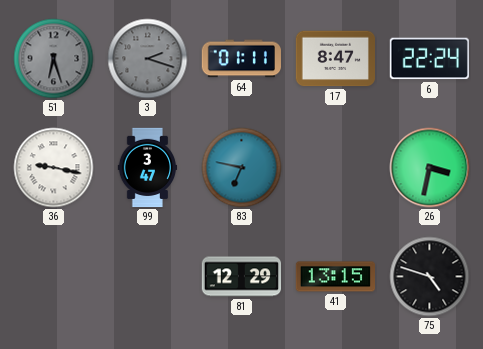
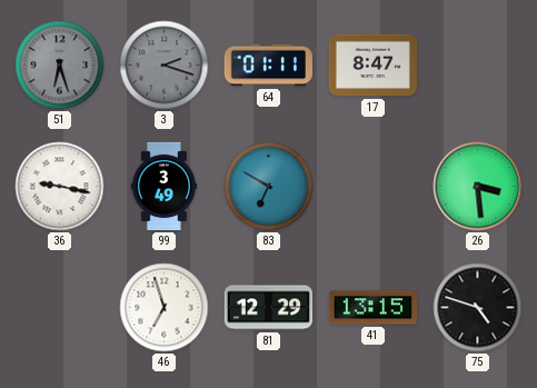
6: 22:24 -> none
99: 3:47 -> 3:49
83: 6:47 -> 6:50
26: 3:32 -> 3:29
46: none -> 6:57
